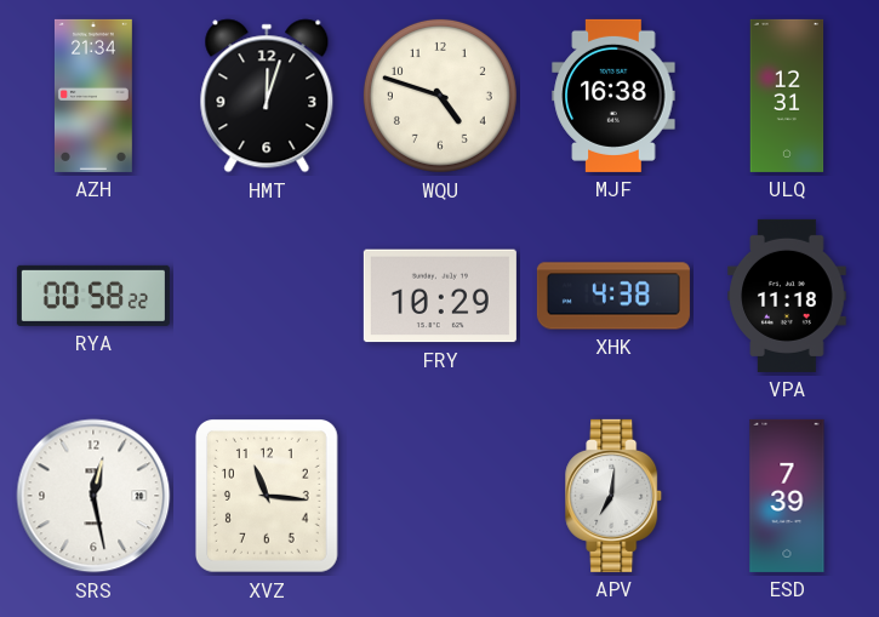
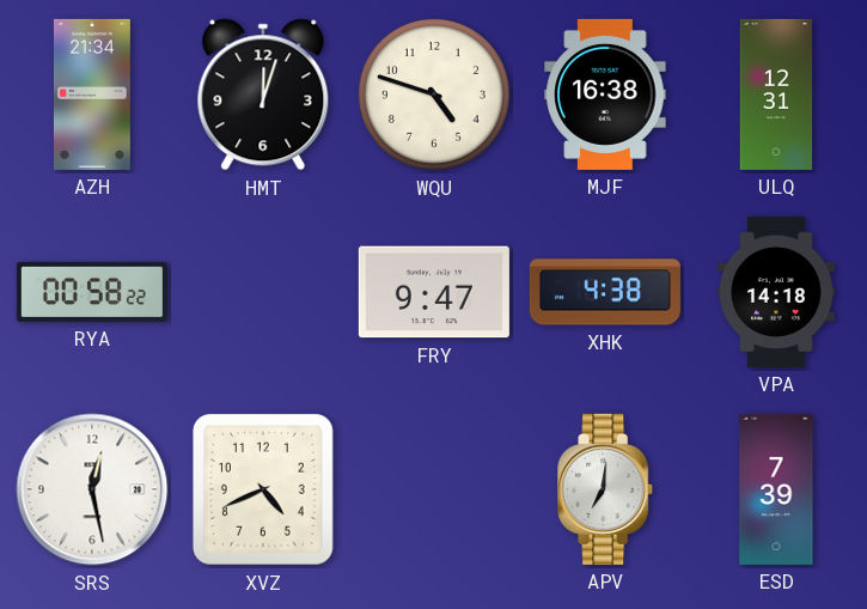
FRY: 10:29 -> 9:47
VPA: 11:18 -> 14:18
XVZ: 11:16 -> 4:41
